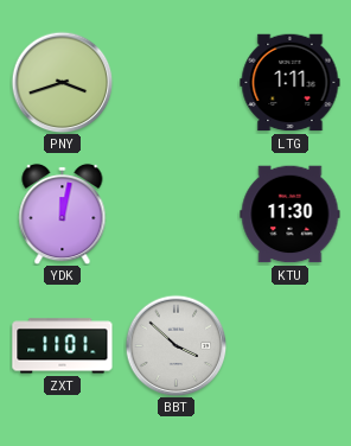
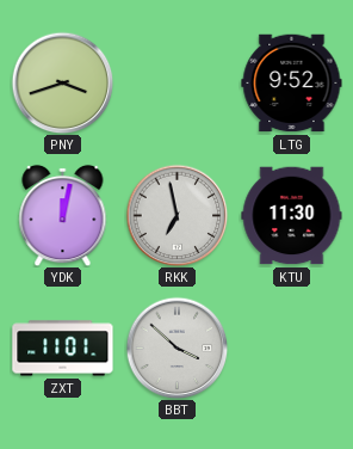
LTG: 1:11 -> 9:52
RKK: none -> 6:58
